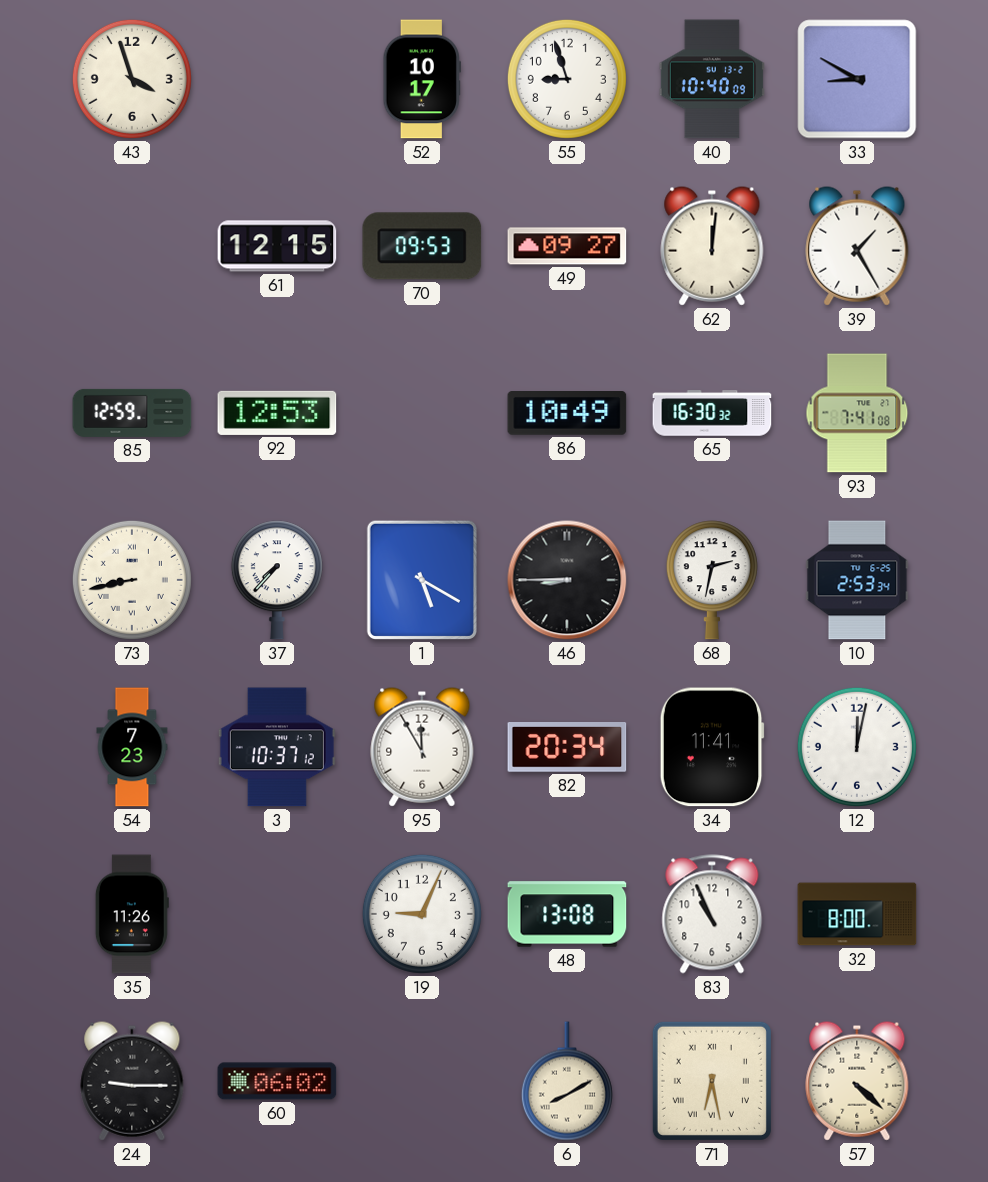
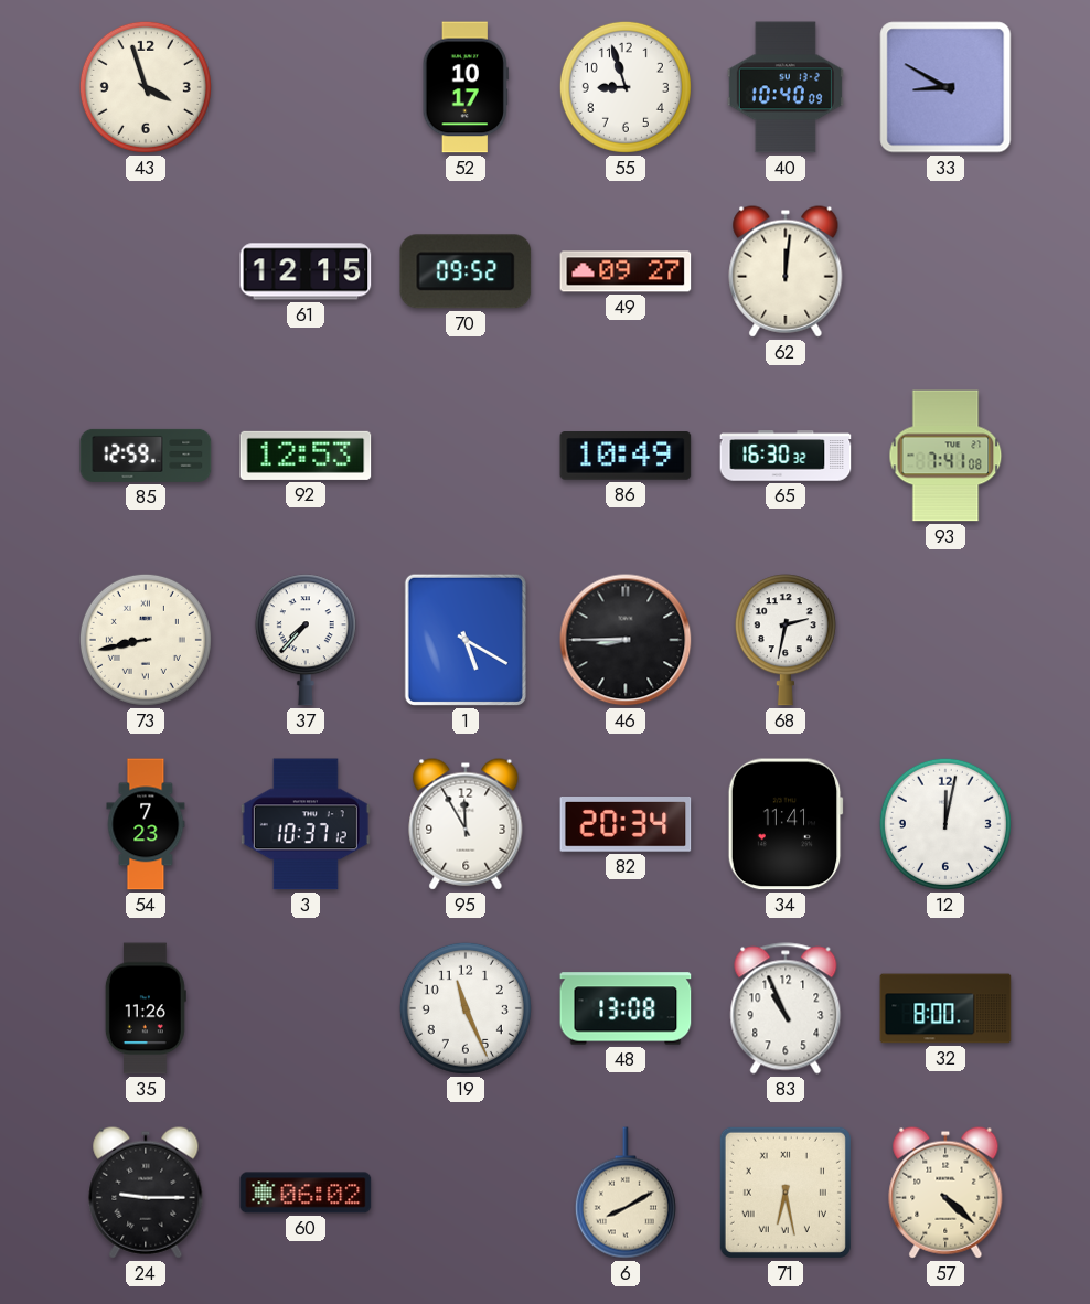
70: 09:53 -> 09:52
39: 1:25 -> none
10: 2:53 -> none
19: 9:04 -> 11:26
